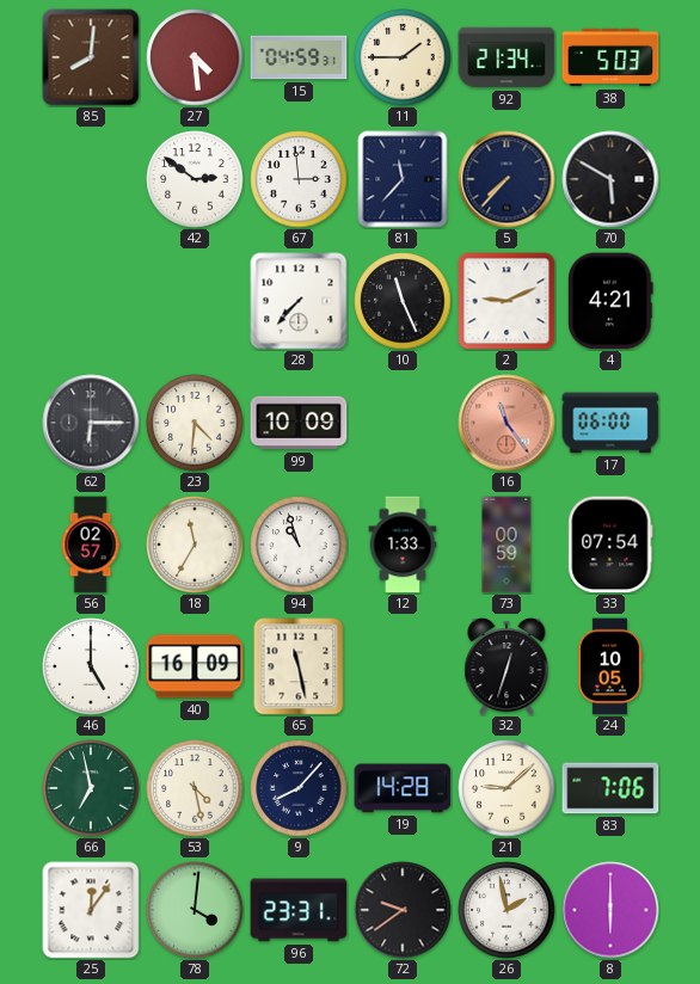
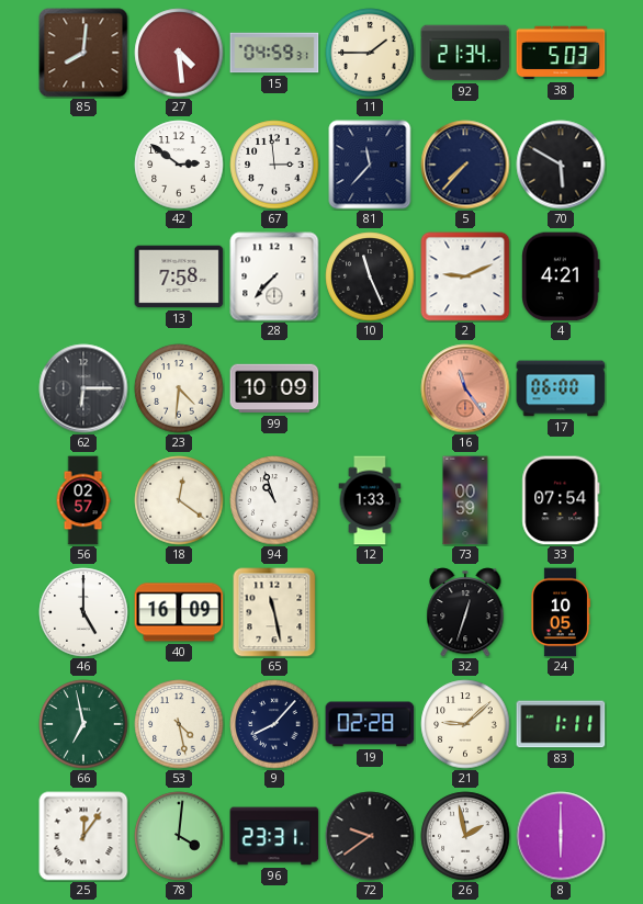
13: none -> 7:58
18: 11:35 -> 12:21
19: 14:28 -> 02:28
83: 7:06 -> 1:11
